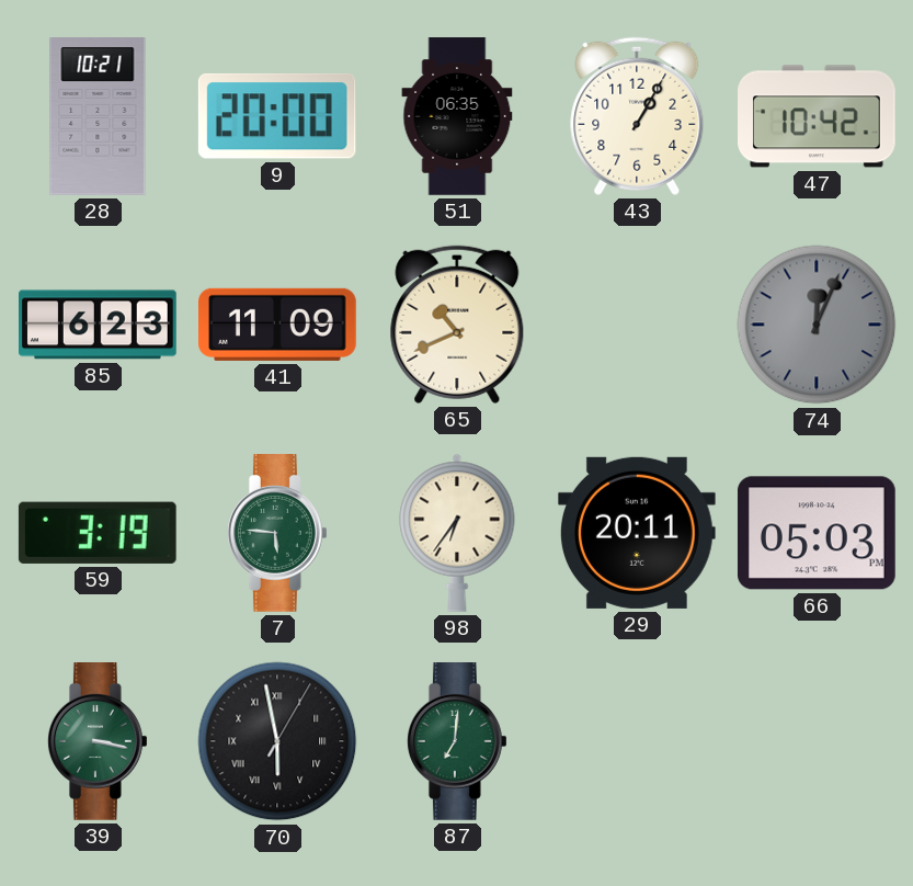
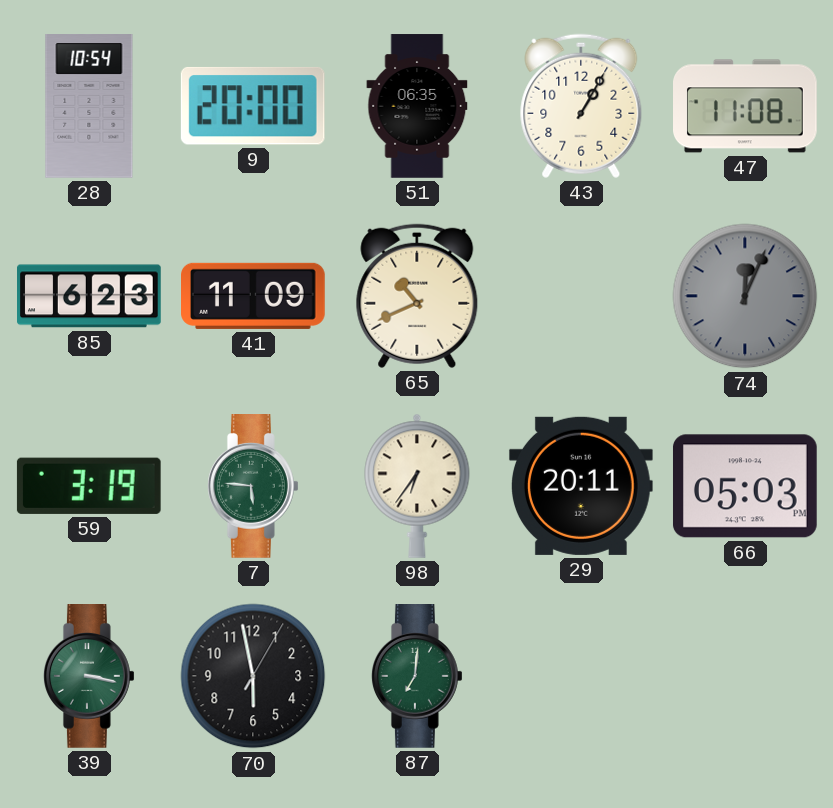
28: 10:21 -> 10:54
47: 10:42 -> 11:08
70 numerals: Roman -> Arabic
